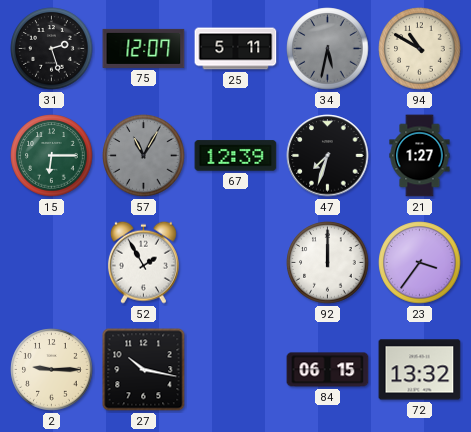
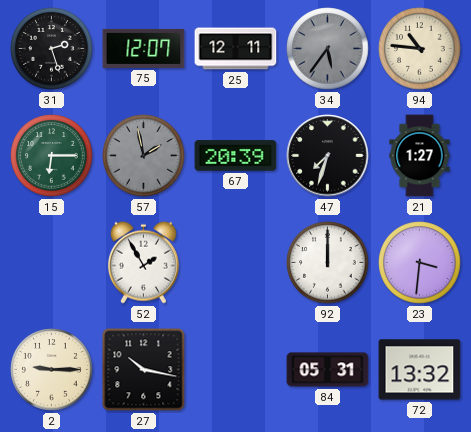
25: 5:11 -> 12:11
34: 5:32 -> 5:36
94: 10:50 -> 10:46
57: 11:05 -> 1:58
67: 12:39 -> 20:39
23: 3:36 -> 3:31
84: 06:15 -> 05:31
